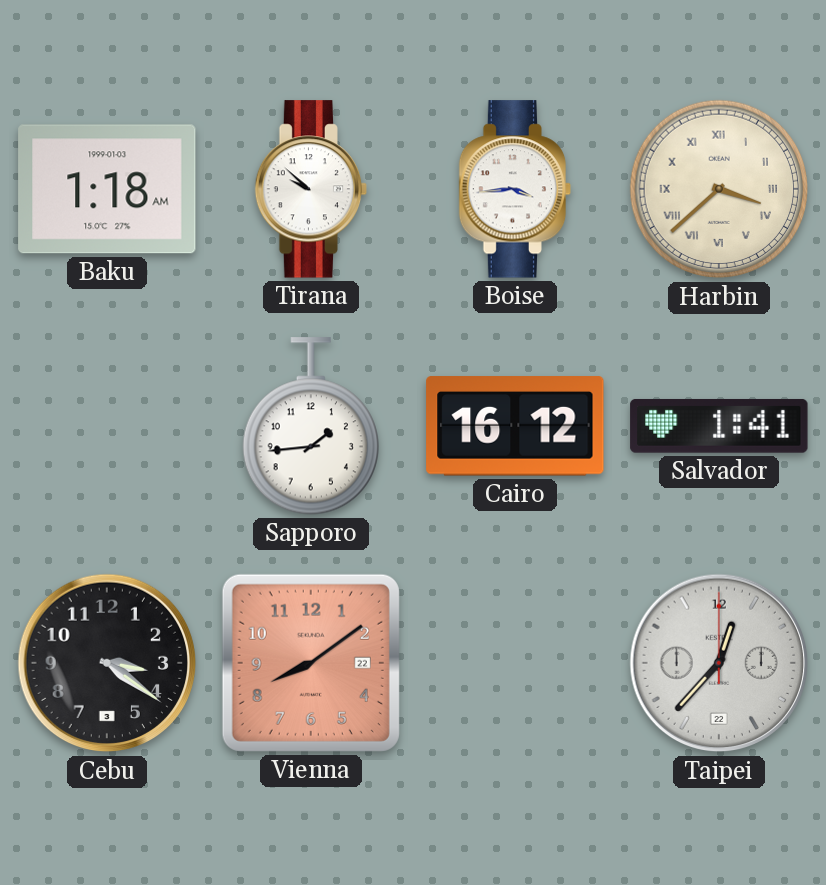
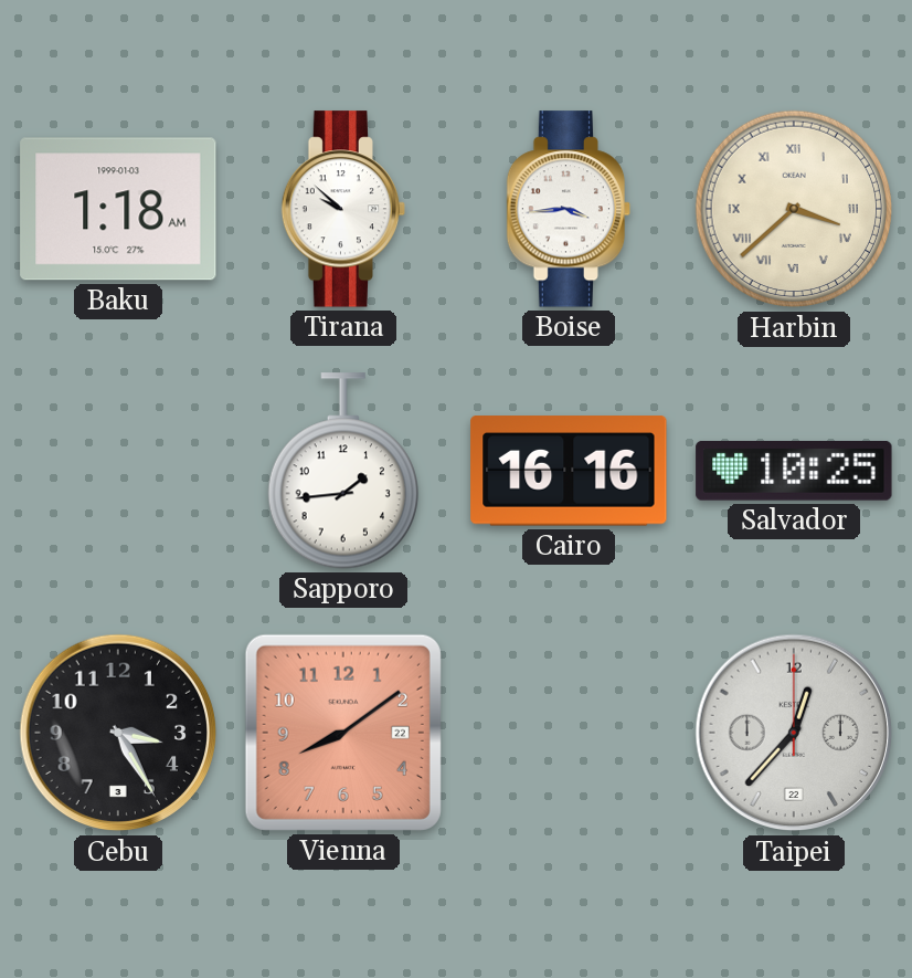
Cairo: 16:12 -> 16:16
Salvador: 1:41 -> 10:25
Cebu: 3:21 -> 3:25
